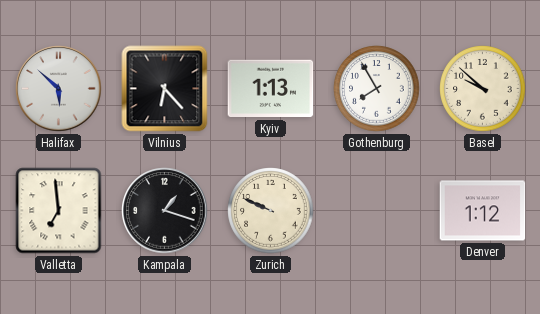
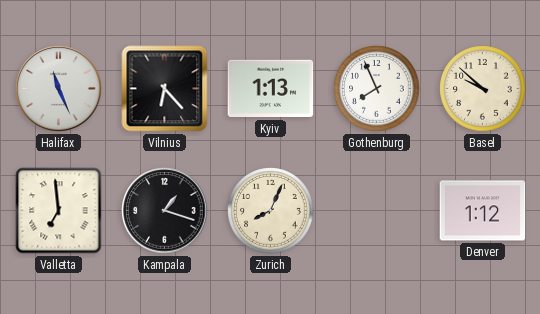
Halifax: 5:52 -> 11:26
Gothenburg: 7:55 -> 7:56
Zurich: 9:49 -> 8:04
